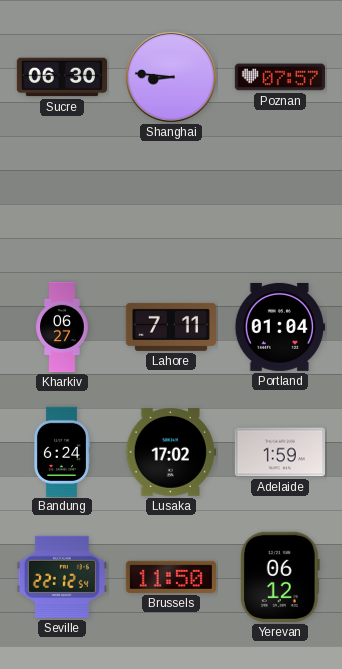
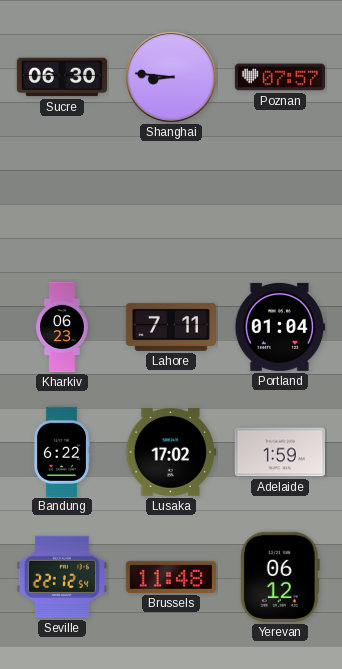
Kharkiv: 06:27 -> 06:23
Bandung: 6:24 -> 6:22
Brussels: 11:50 -> 11:48
